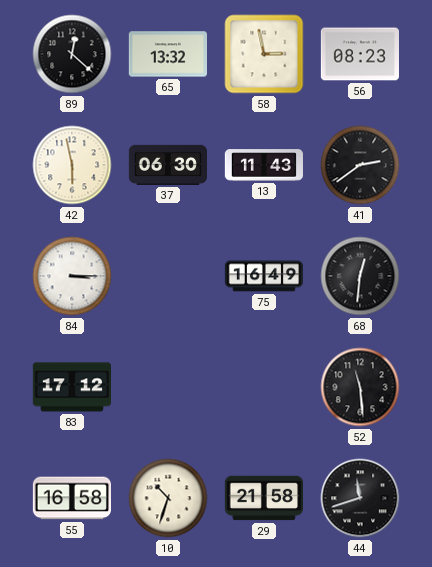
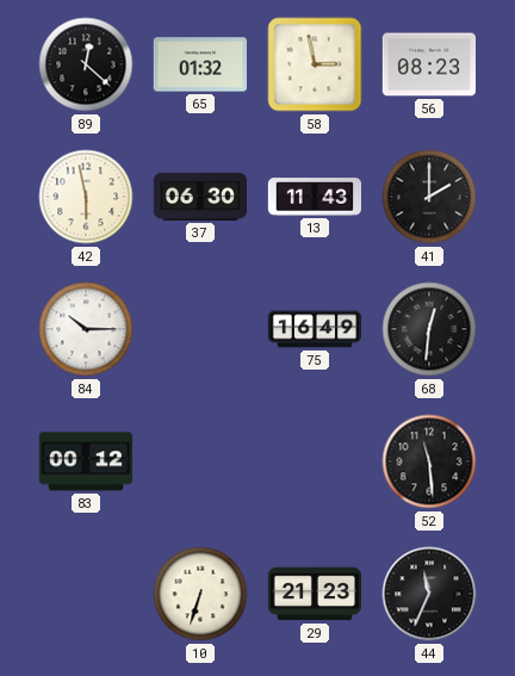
65: 13:32 -> 01:32
41: 2:39 -> 2:00
84: 3:15 -> 10:15
83: 17:12 -> 00:12
55: 16:58 -> none
10: 10:33 -> 6:33
29: 21:58 -> 21:23
44: 11:42 -> 11:34
